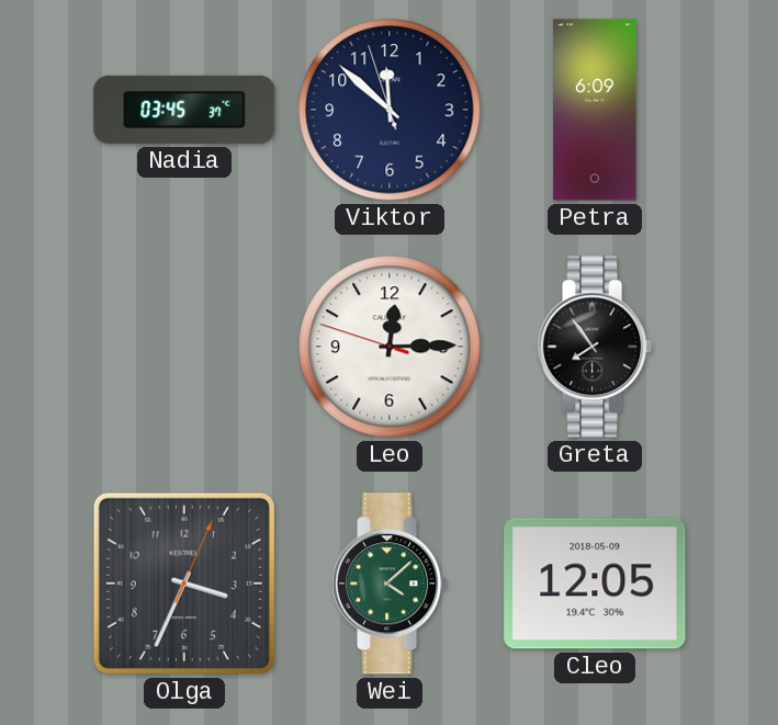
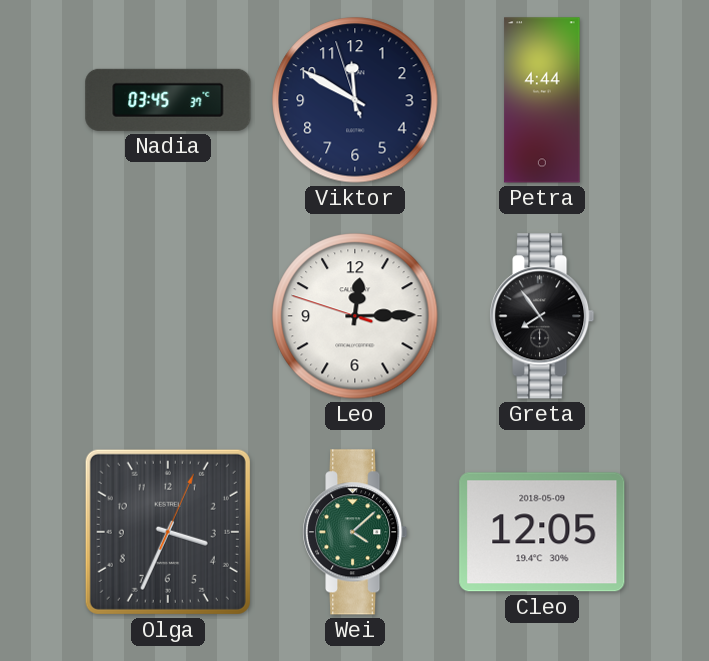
Viktor: 11:51 -> 11:49
Petra: 6:09 -> 4:44
